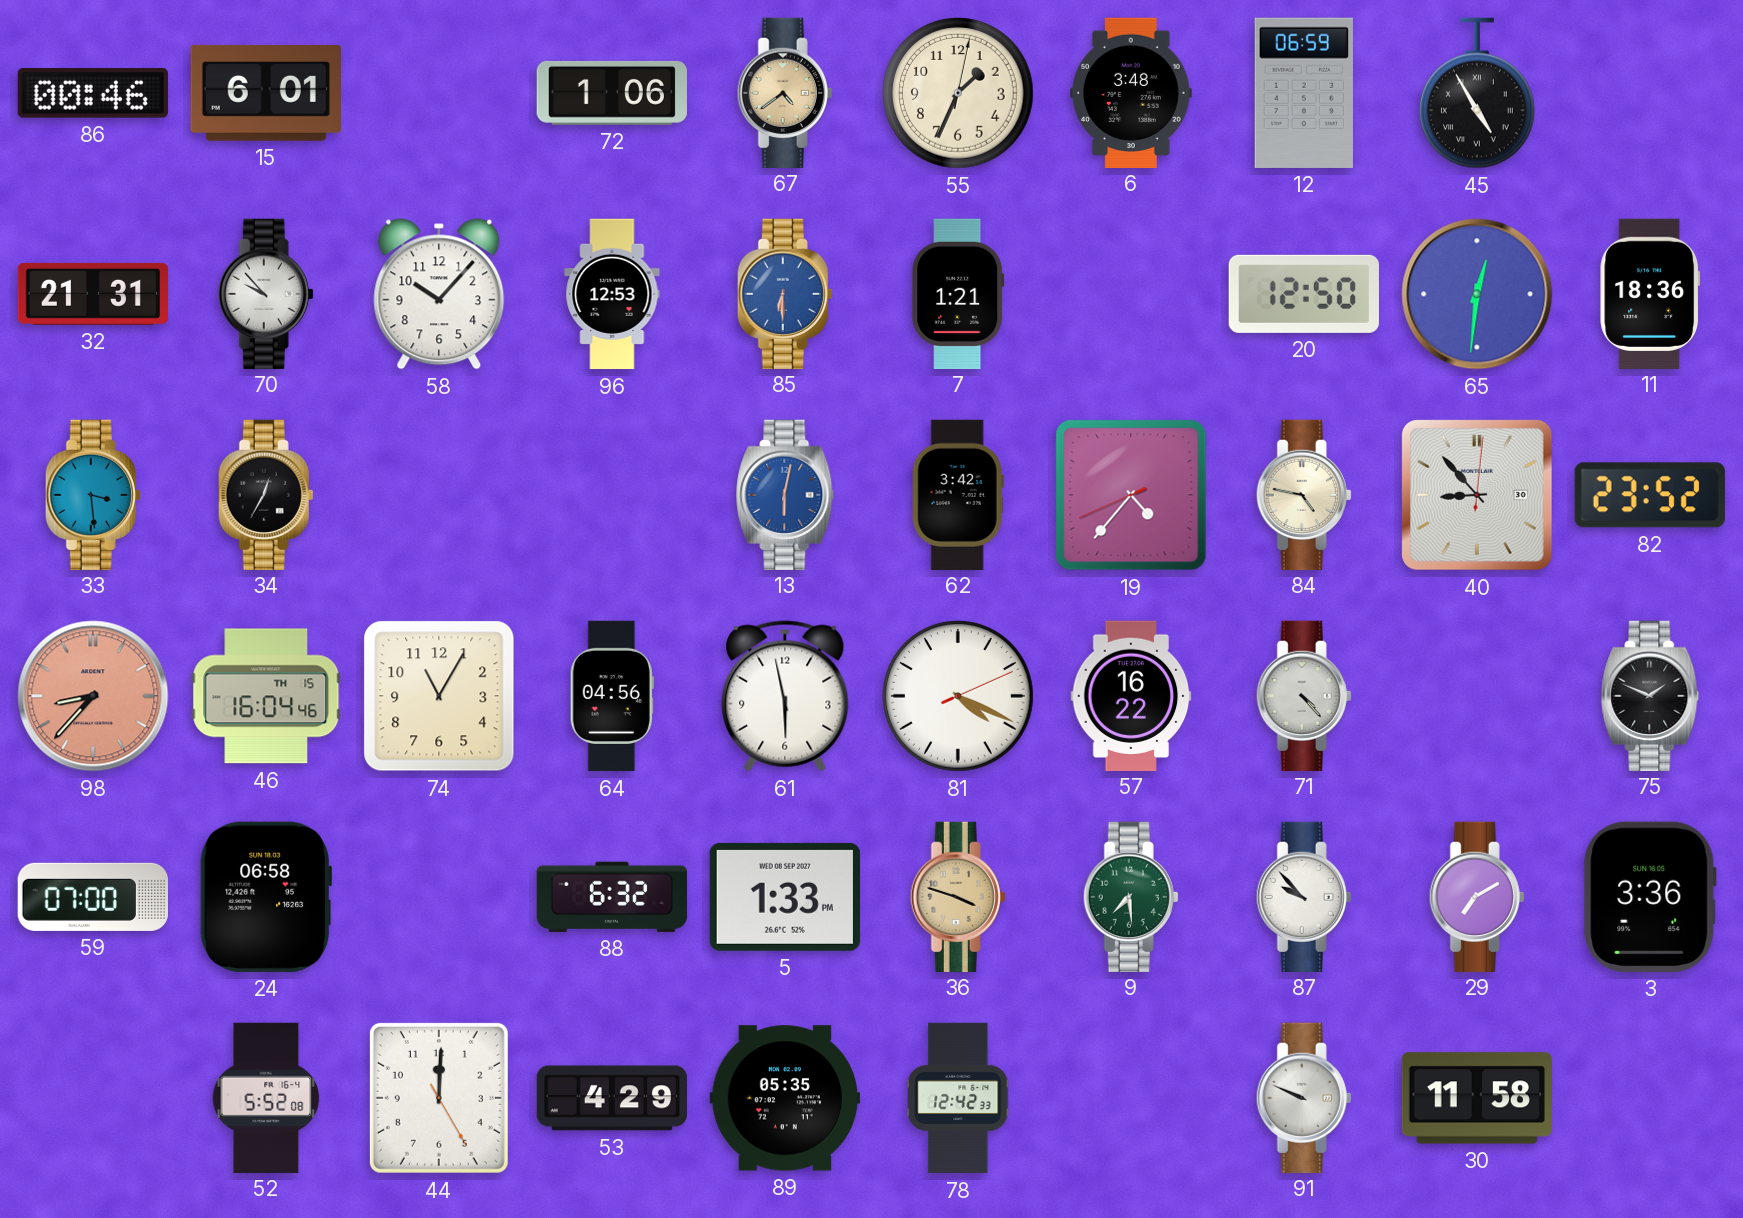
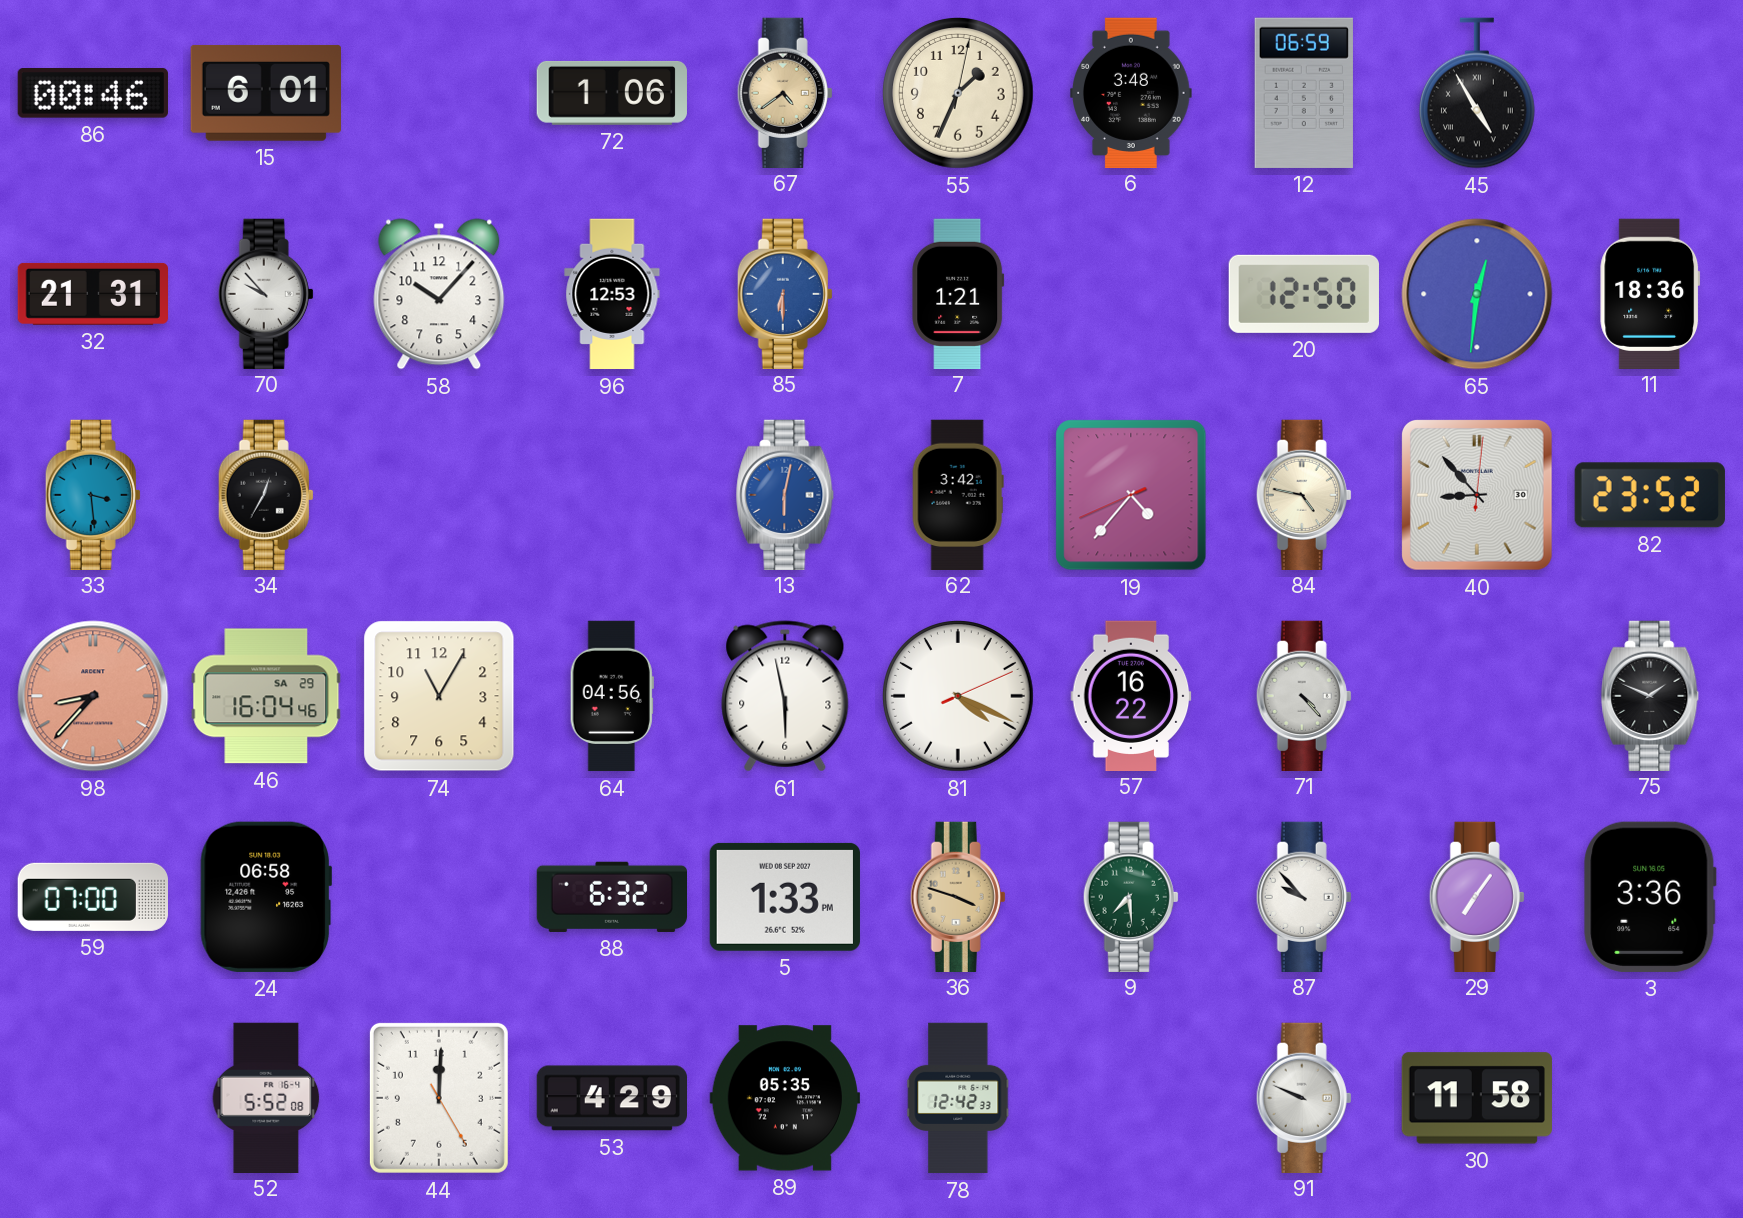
46 date: TH 15 -> SA 29
29: 7:10 -> 7:06
